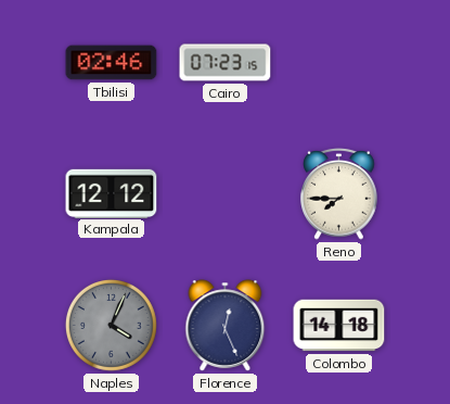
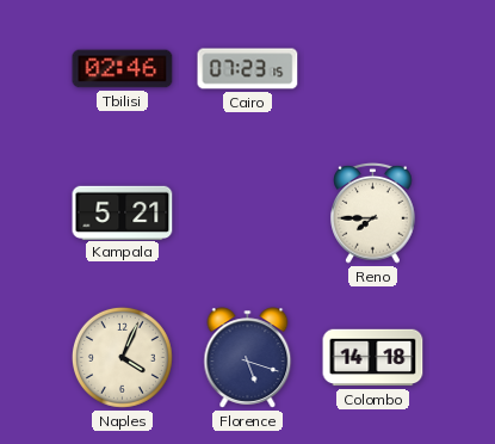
Kampala: 12:12 -> 5:21
Naples dial: grey -> cream
Florence: 12:26 -> 5:18
